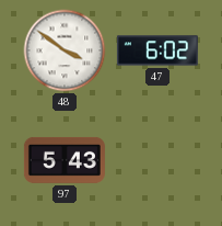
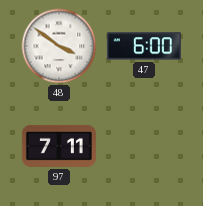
47: 6:02 -> 6:00
97: 5:43 -> 7:11
